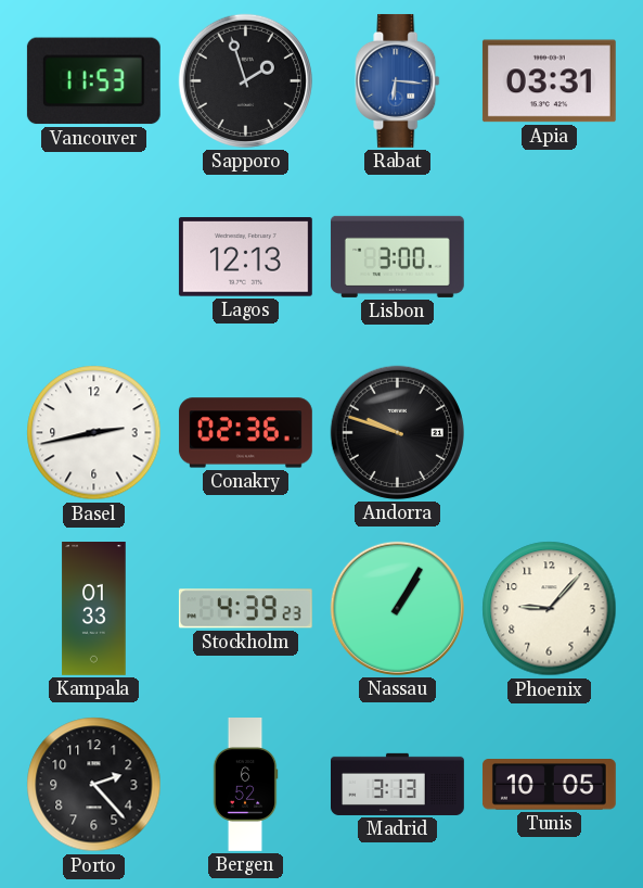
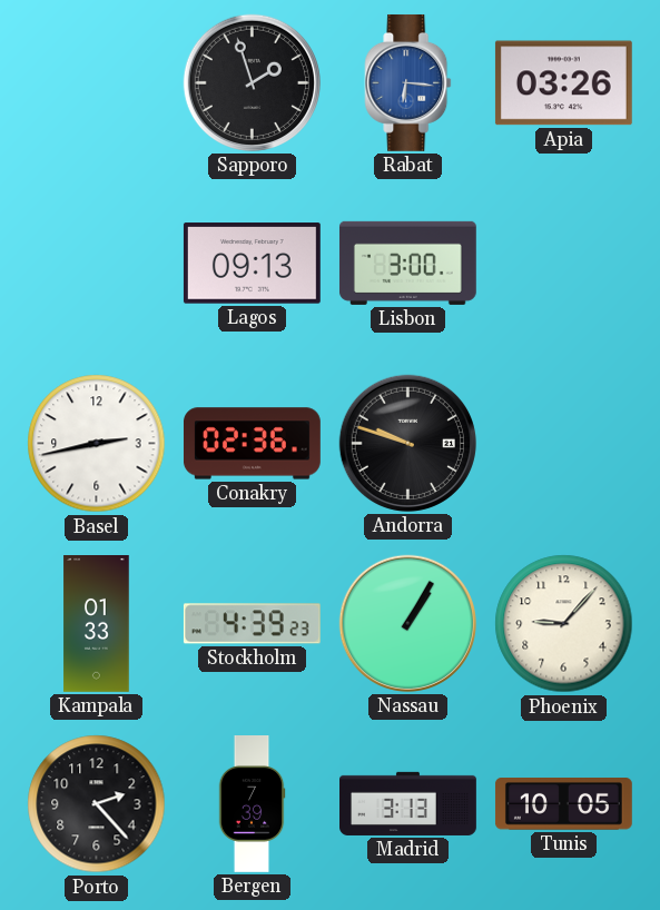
Vancouver: 11:53 -> none
Apia: 03:31 -> 03:26
Lagos: 12:13 -> 09:13
Bergen: 6:52 -> 7:39
